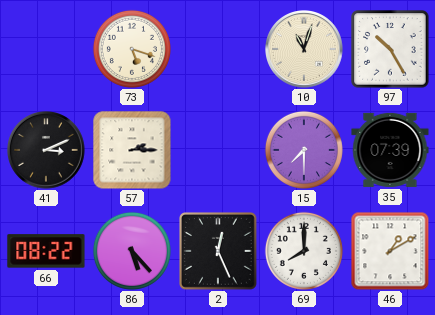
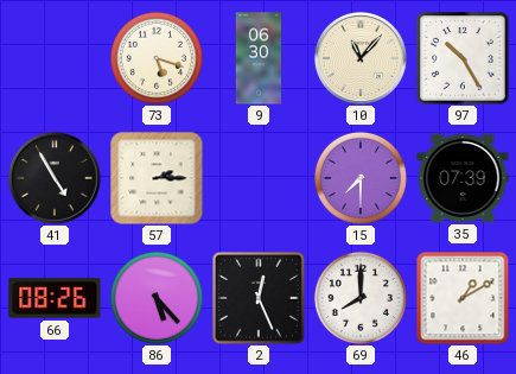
9: none -> 06:30
10: 11:03 -> 11:07
41: 3:11 -> 4:55
66: 08:22 -> 08:26
